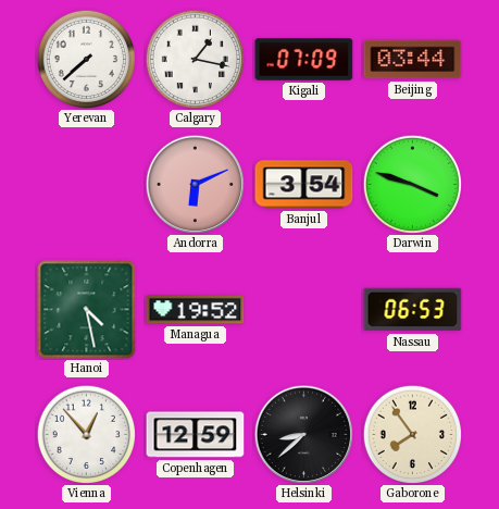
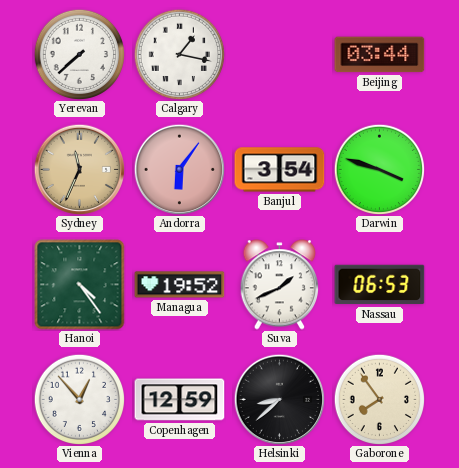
Kigali: 07:09 -> none
Sydney: none -> 11:34
Andorra: 6:11 -> 6:06
Hanoi: 4:28 -> 4:24
Suva: none -> 1:41
